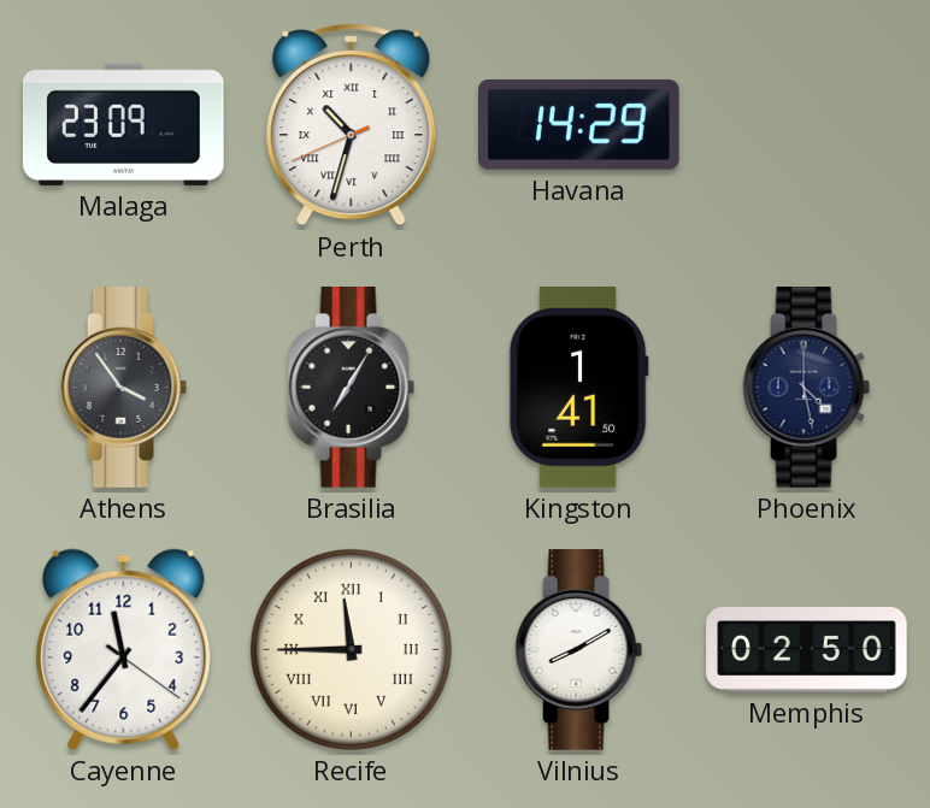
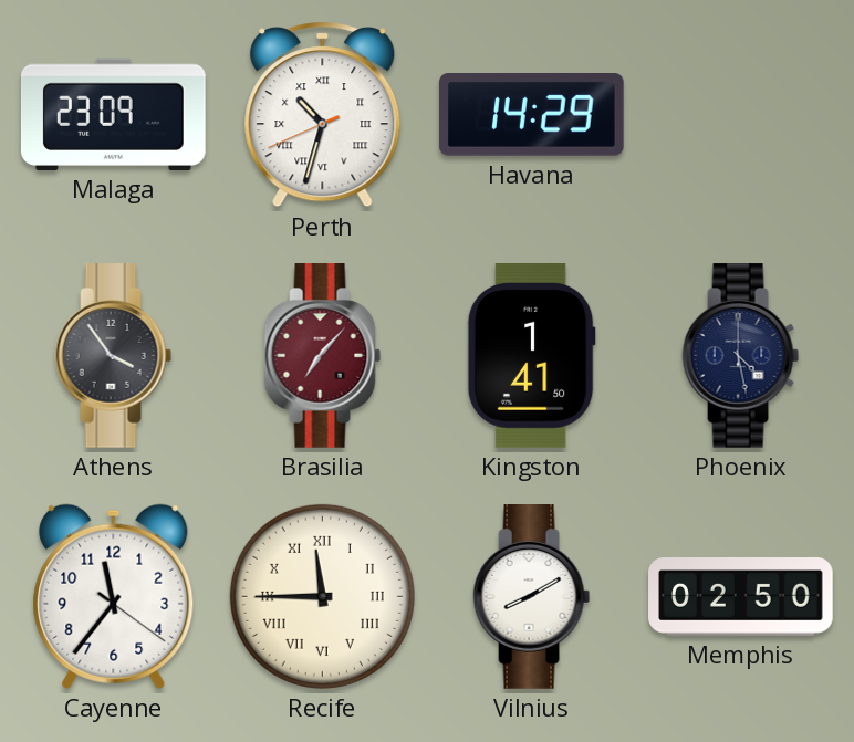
Brasilia: 7:05 -> 7:07
Brasilia dial: black -> burgundy
